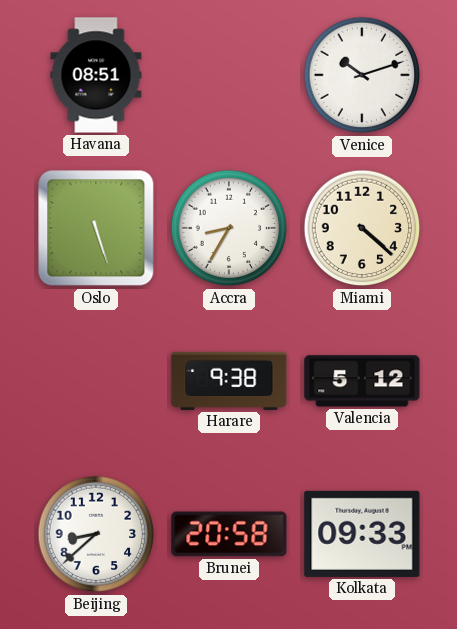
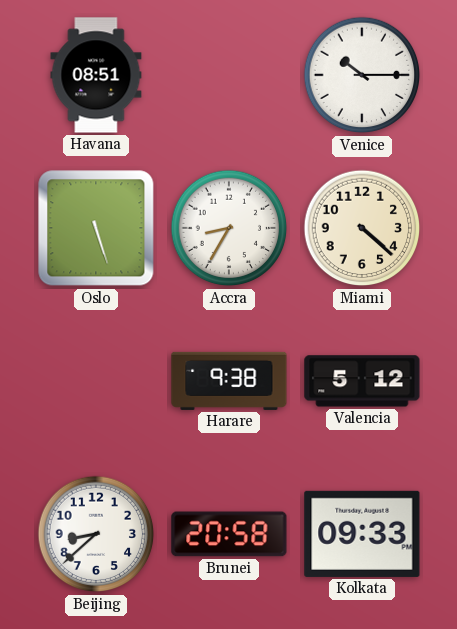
Venice: 10:12 -> 10:15
